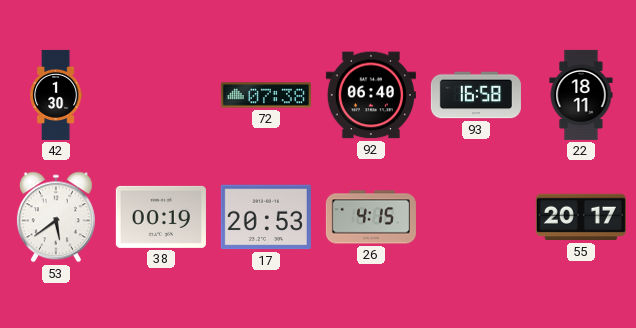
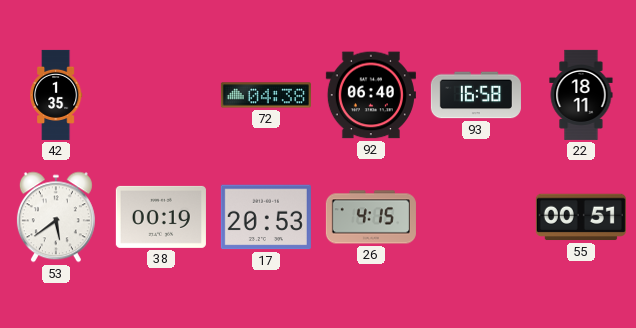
42: 1:30 -> 1:35
72: 07:38 -> 04:38
55: 20:17 -> 00:51
